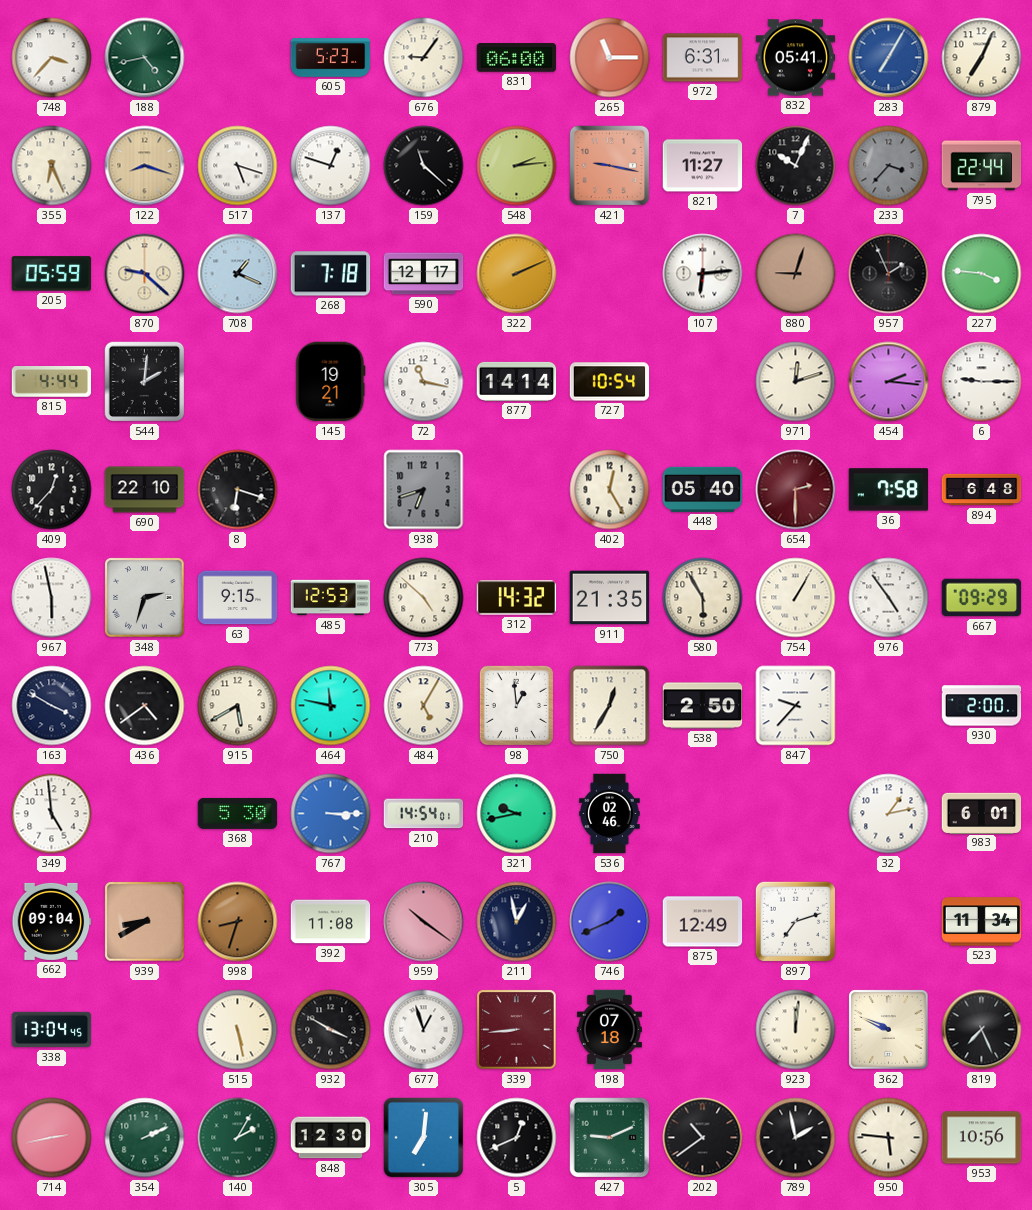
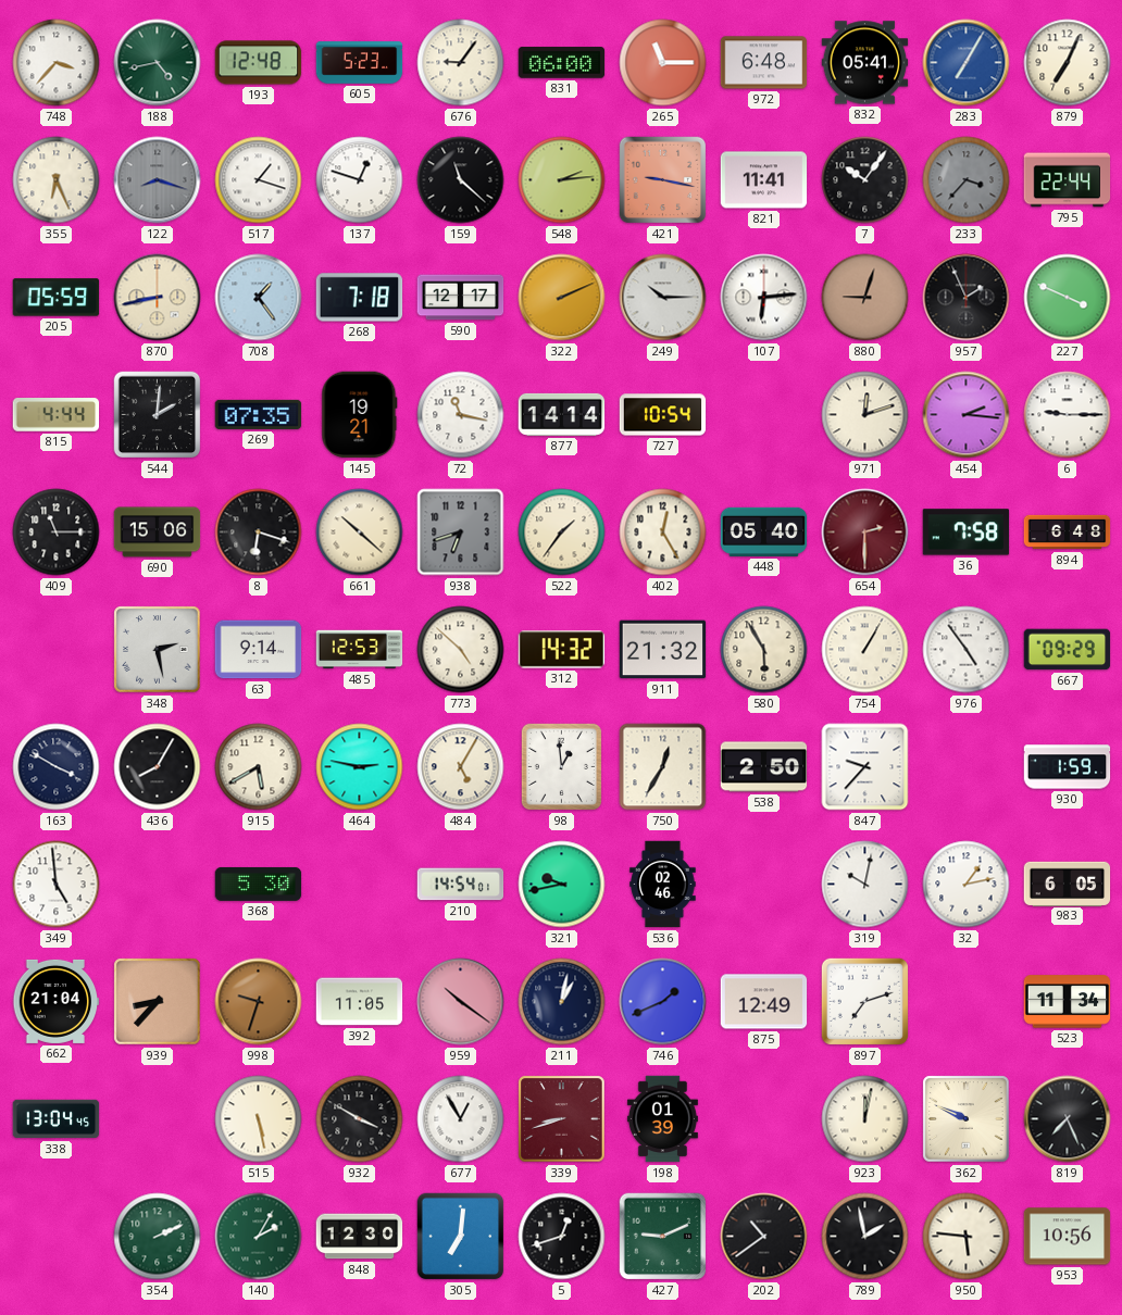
193: none -> 12:48
972: 6:31 -> 6:48
122 dial: champagne -> grey
517: 5:18 -> 1:18
821: 11:27 -> 11:41
7: 10:04 -> 10:06
870: 9:22 -> 8:43
708: 1:19 -> 1:24
249: none -> 10:15
227: 3:46 -> 3:49
269: none -> 07:35
409: 12:37 -> 11:15
690: 22:10 -> 15:06
661: none -> 10:22
522: none -> 1:36
967: 5:58 -> none
348: 2:33 -> 2:28
63: 9:15 -> 9:14
911: 21:35 -> 21:32
436: 4:39 -> 8:05
464: 11:47 -> 2:47
930: 2:00 -> 1:59
767: 3:15 -> none
319: none -> 10:02
983: 6:01 -> 6:05
662: 09:04 -> 21:04
939: 8:40 -> 8:37
998: 8:33 -> 9:33
392: 11:08 -> 11:05
211: 12:58 -> 1:02
677: 12:57 -> 12:55
339: 8:44 -> 8:42
198: 07:18 -> 01:39
923: 12:01 -> 12:02
714: 2:43 -> none
5: 12:41 -> 12:42
